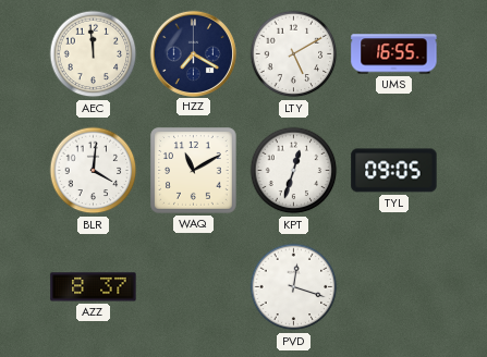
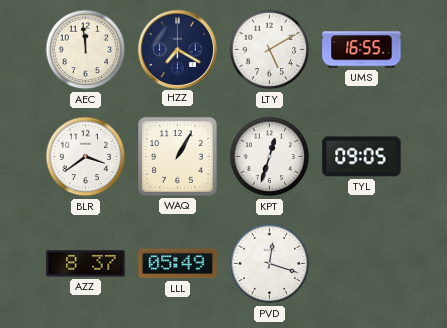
BLR: 4:01 -> 3:39
WAQ: 11:10 -> 1:05
LLL: none -> 05:49
